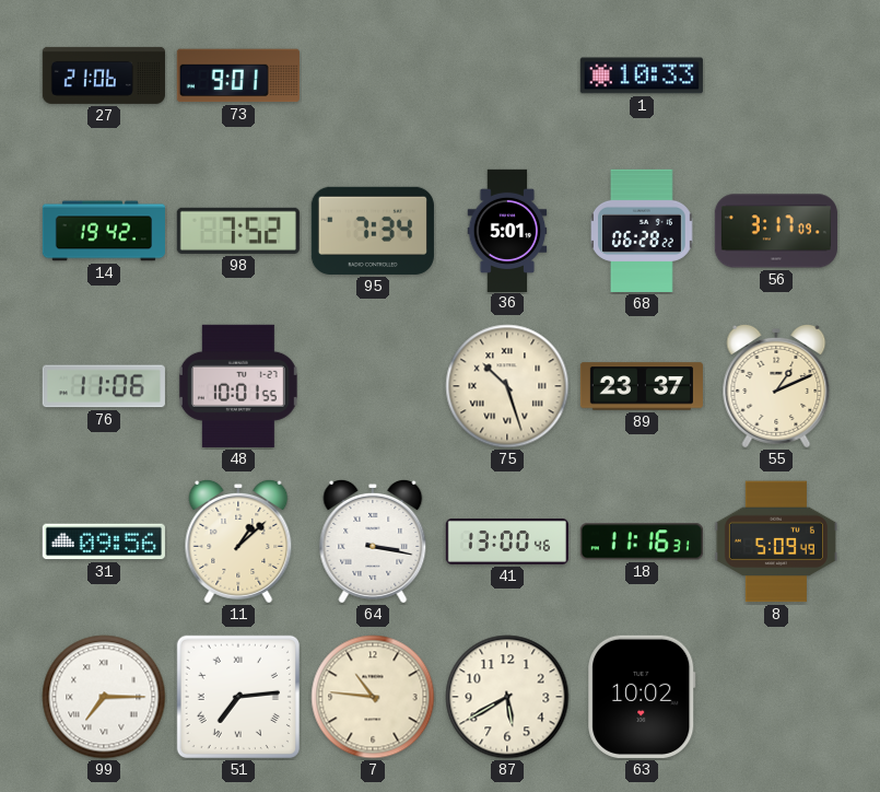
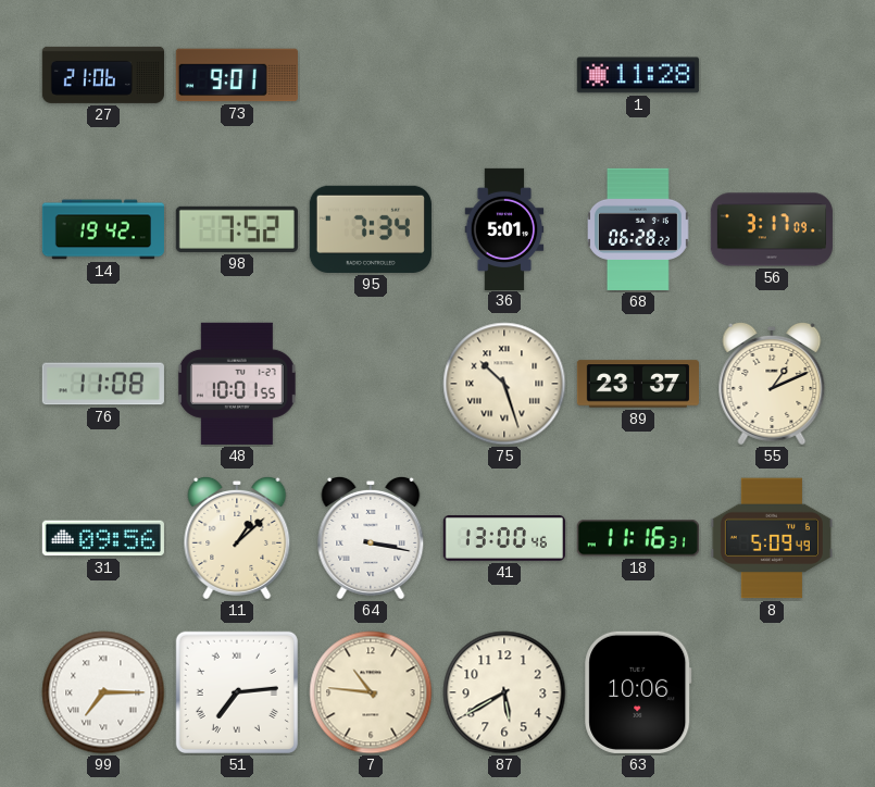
1: 10:33 -> 11:28
76: 11:06 -> 11:08
63: 10:02 -> 10:06
